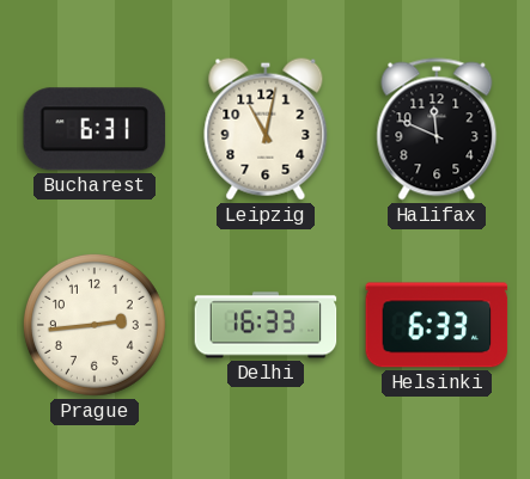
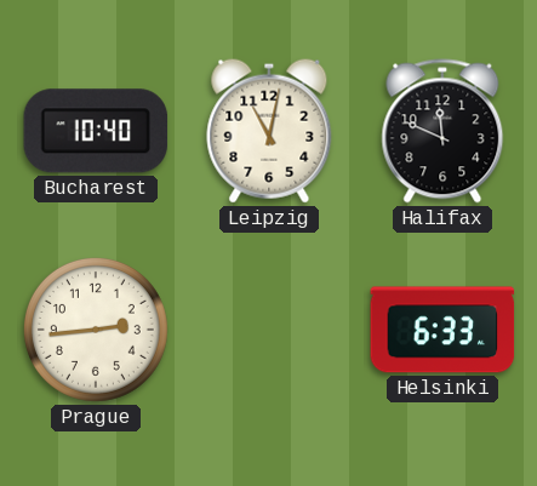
Bucharest: 6:31 -> 10:40
Delhi: 16:33 -> none
